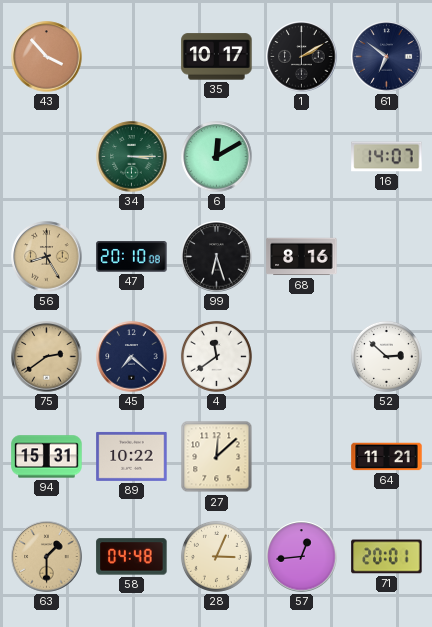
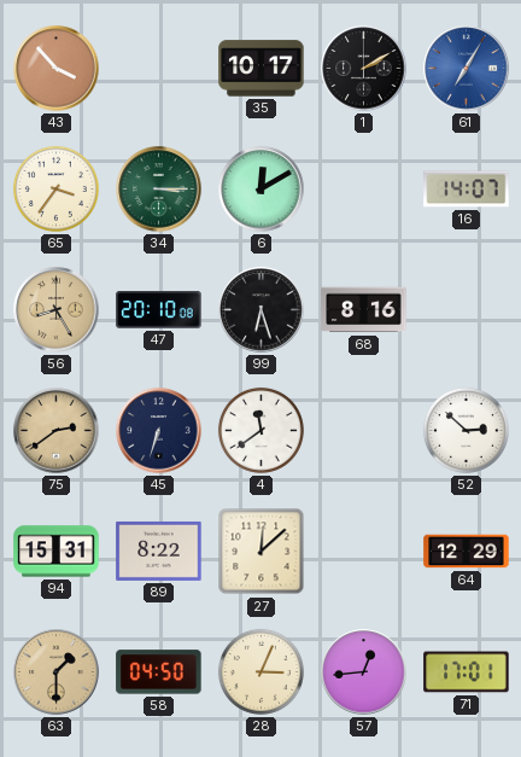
61: 6:51 -> 7:05
61 dial: navy -> blue
65: none -> 3:36
45: 7:22 -> 6:33
89: 10:22 -> 8:22
64: 11:21 -> 12:29
58: 04:48 -> 04:50
71: 20:01 -> 17:01
